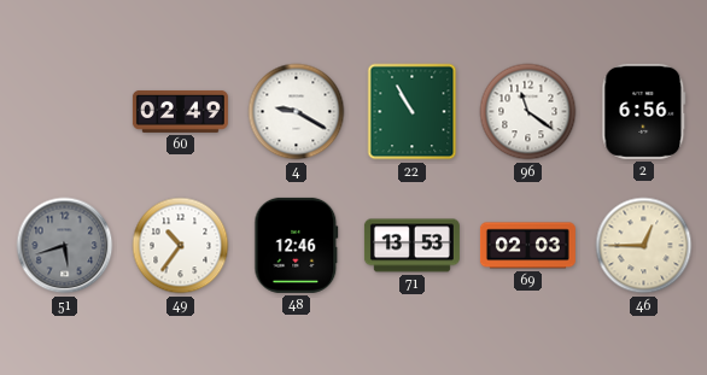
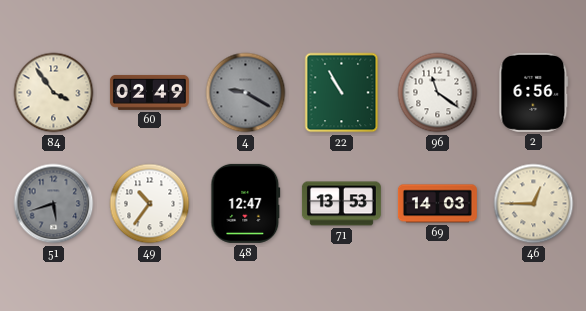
84: none -> 3:54
4 dial: white -> grey
48: 12:46 -> 12:47
69: 02:03 -> 14:03
